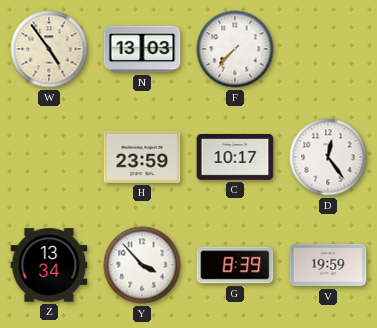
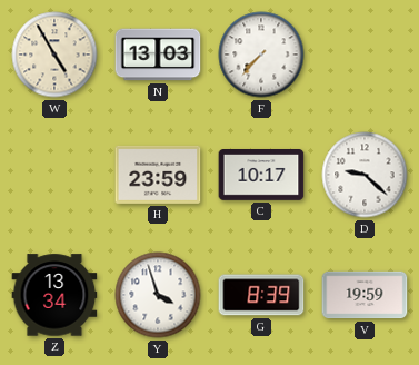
W: 4:54 -> 4:55
D: 12:24 -> 9:22
Y: 3:53 -> 3:57
